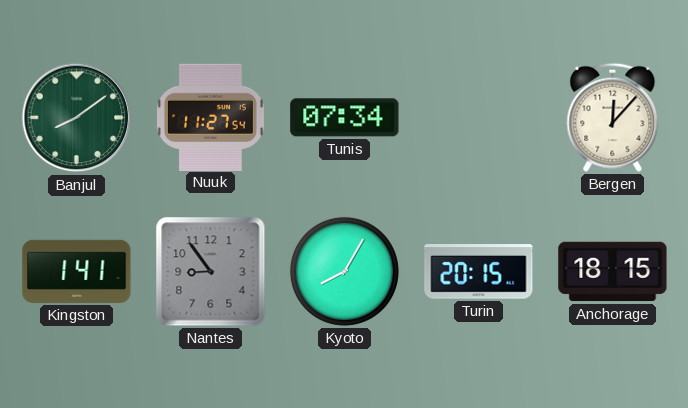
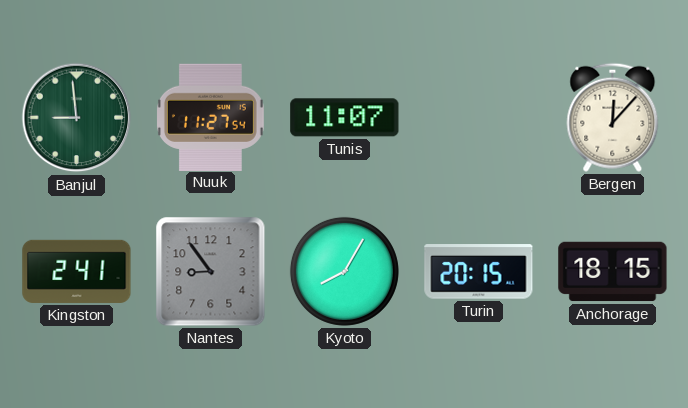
Banjul: 8:09 -> 8:59
Tunis: 07:34 -> 11:07
Kingston: 1:41 -> 2:41
